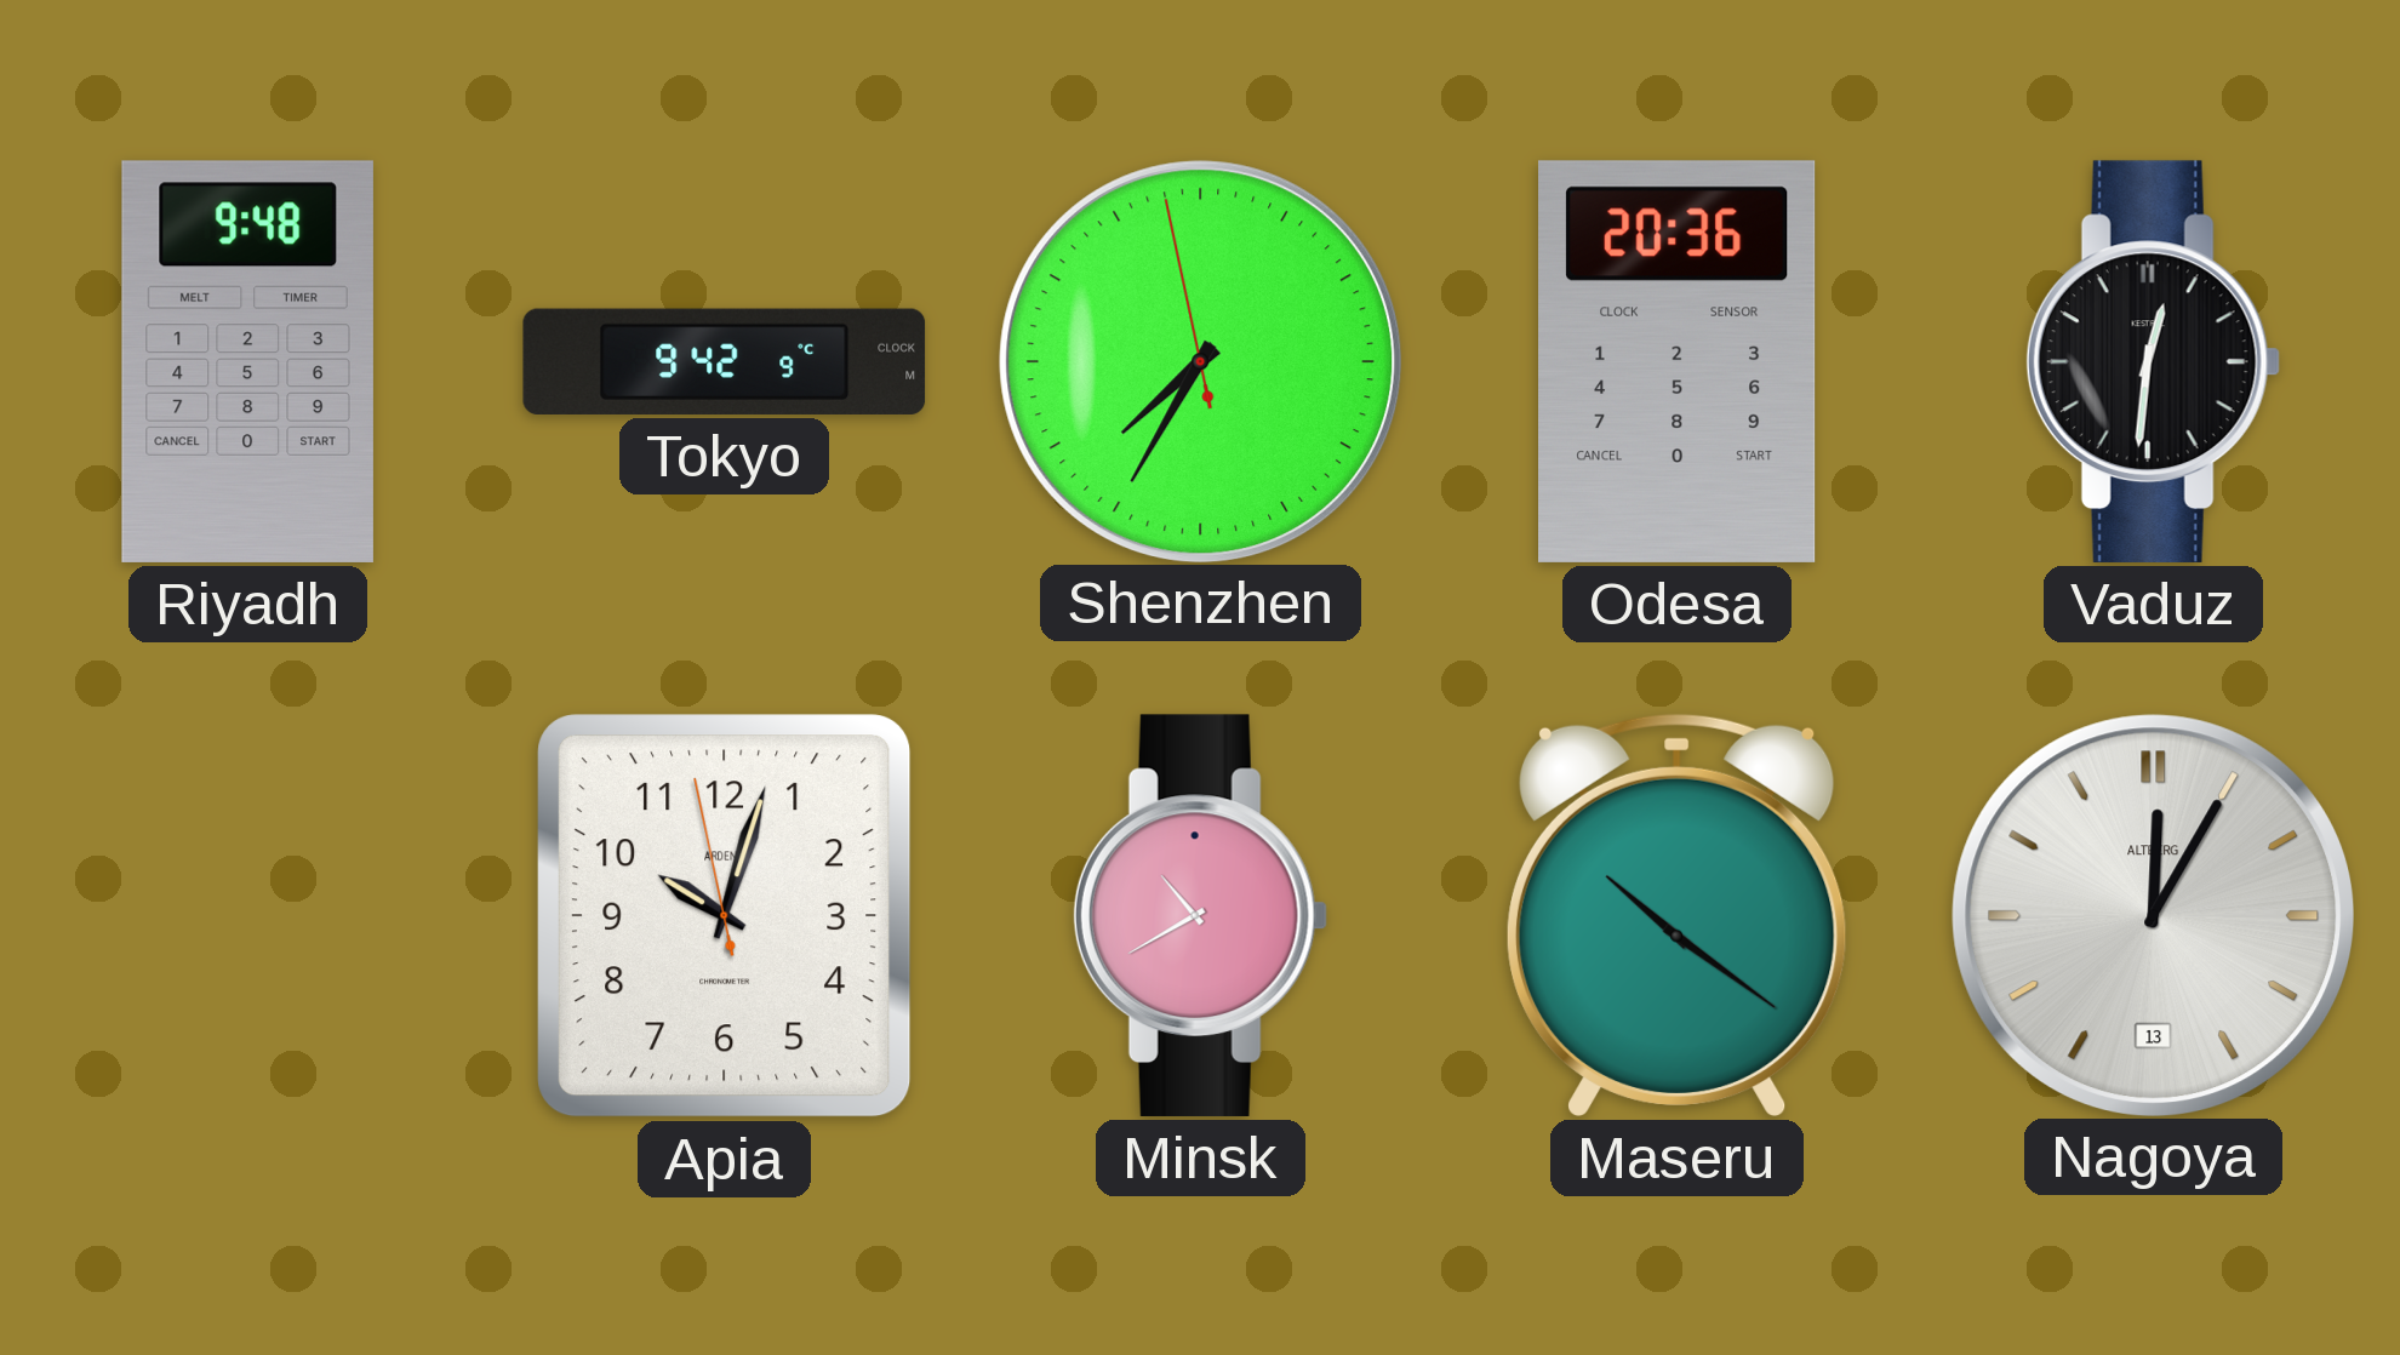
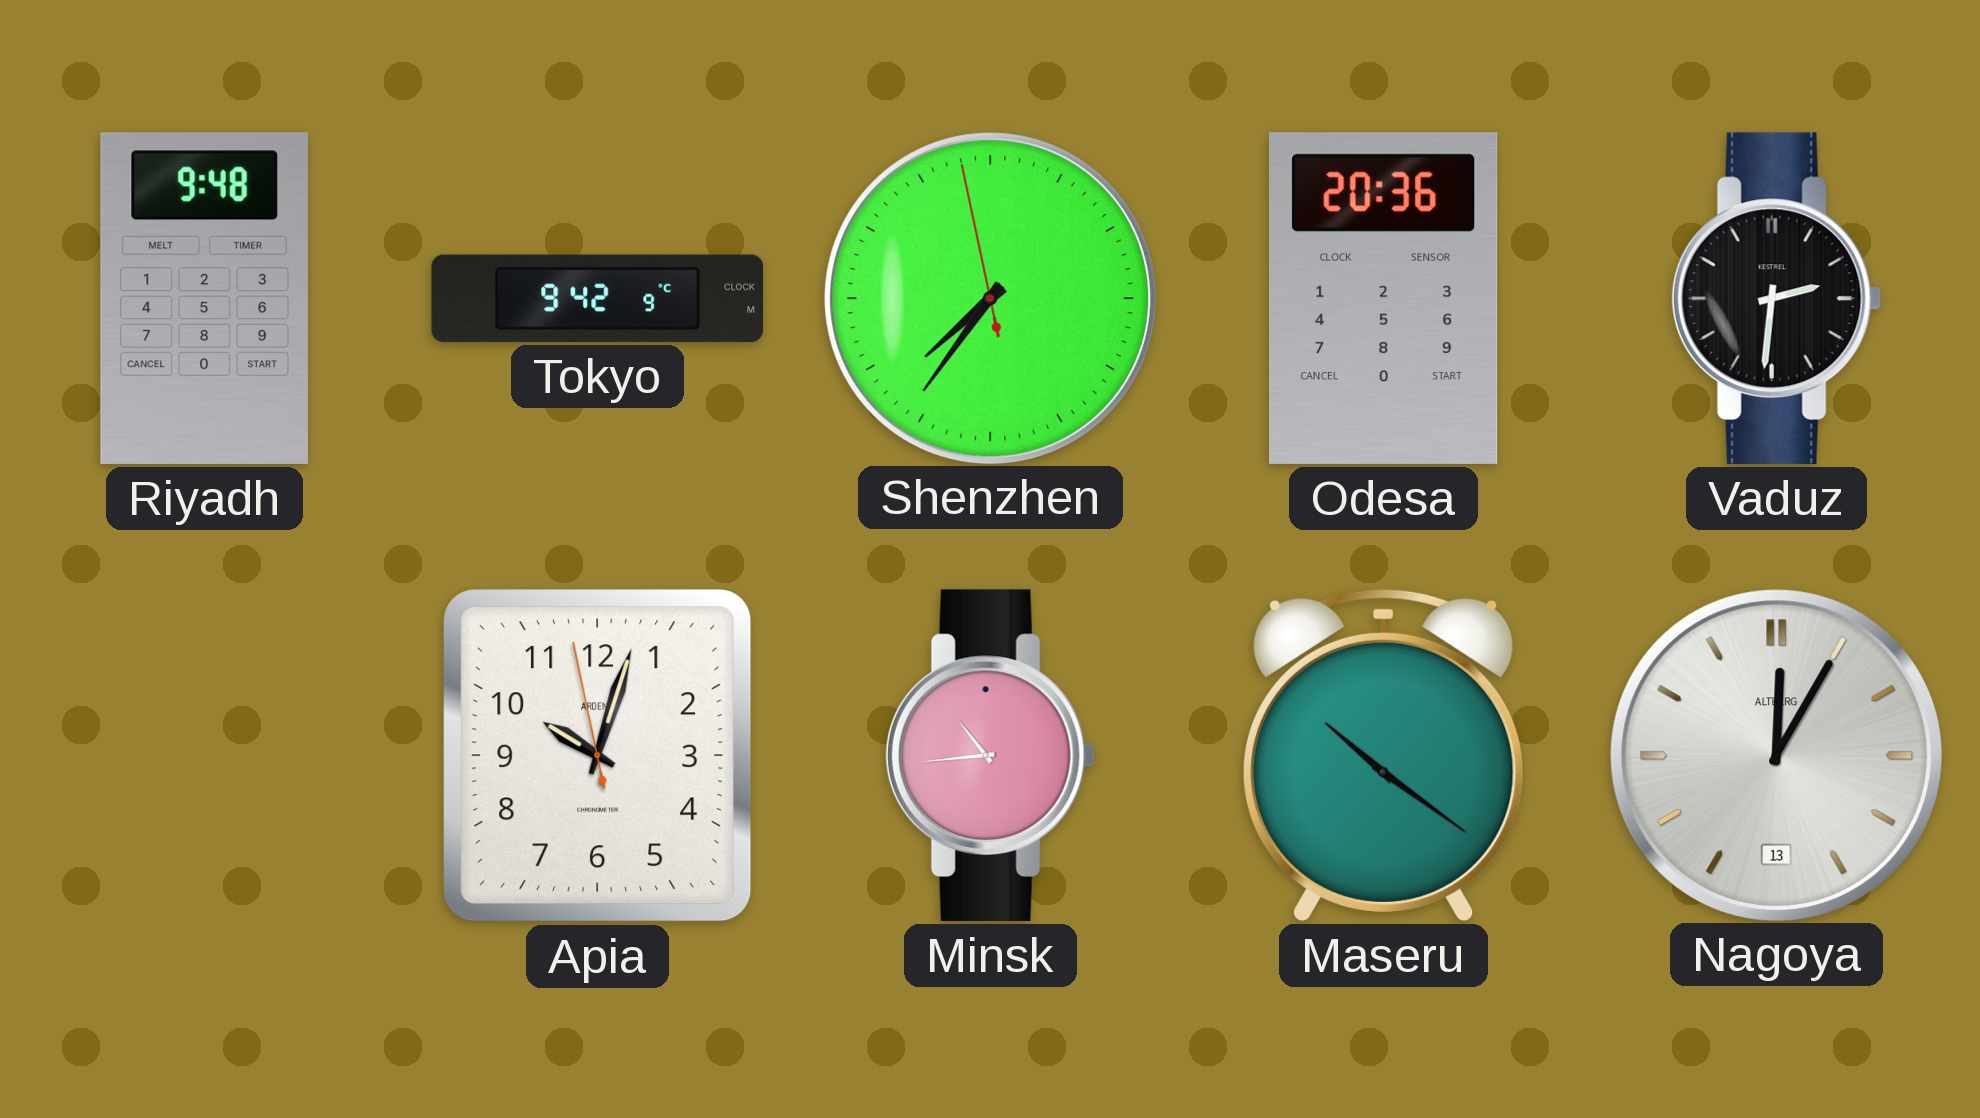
Shenzhen: 7:34 -> 7:35
Vaduz: 12:31 -> 2:31
Minsk: 10:40 -> 10:44
